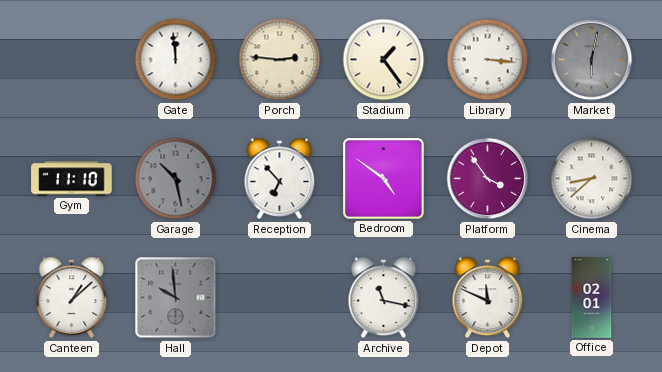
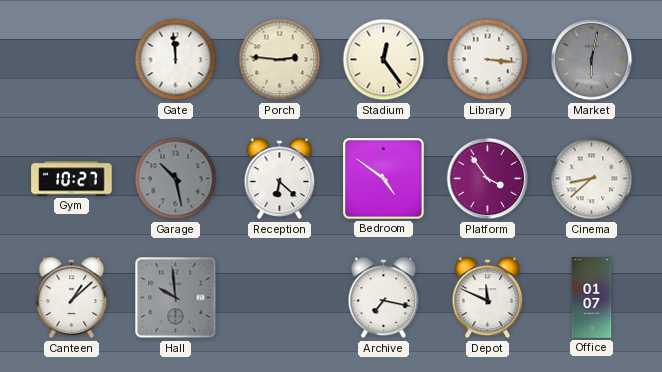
Stadium: 1:24 -> 12:24
Gym: 11:10 -> 10:27
Reception: 6:53 -> 6:22
Archive: 11:17 -> 7:17
Office: 02:01 -> 01:07
